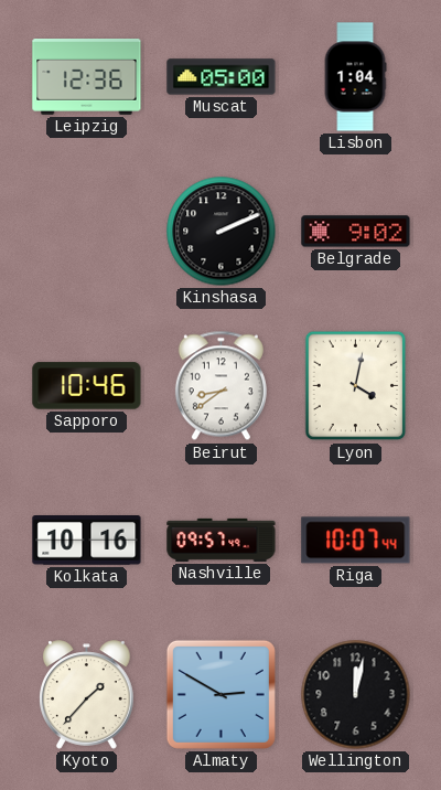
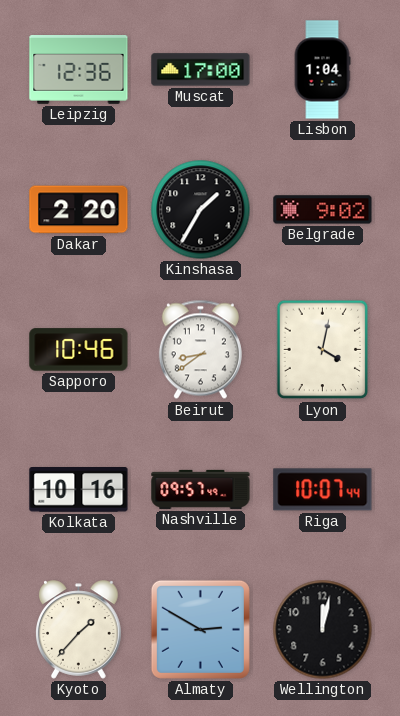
Muscat: 05:00 -> 17:00
Dakar: none -> 2:20
Kinshasa: 2:11 -> 1:35
